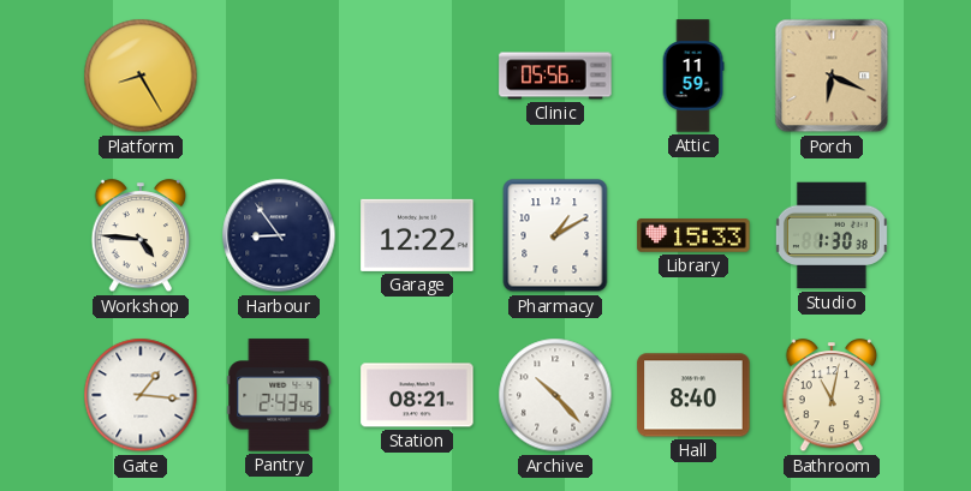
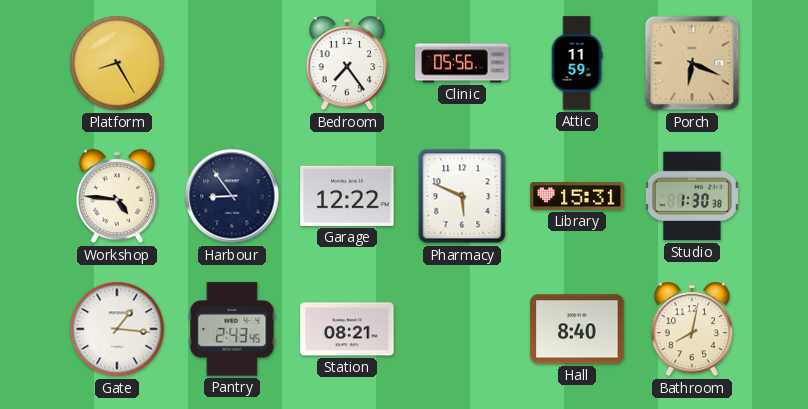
Bedroom: none -> 7:24
Pharmacy: 1:10 -> 5:49
Library: 15:33 -> 15:31
Archive: 10:23 -> none
Bathroom: 11:02 -> 8:02
